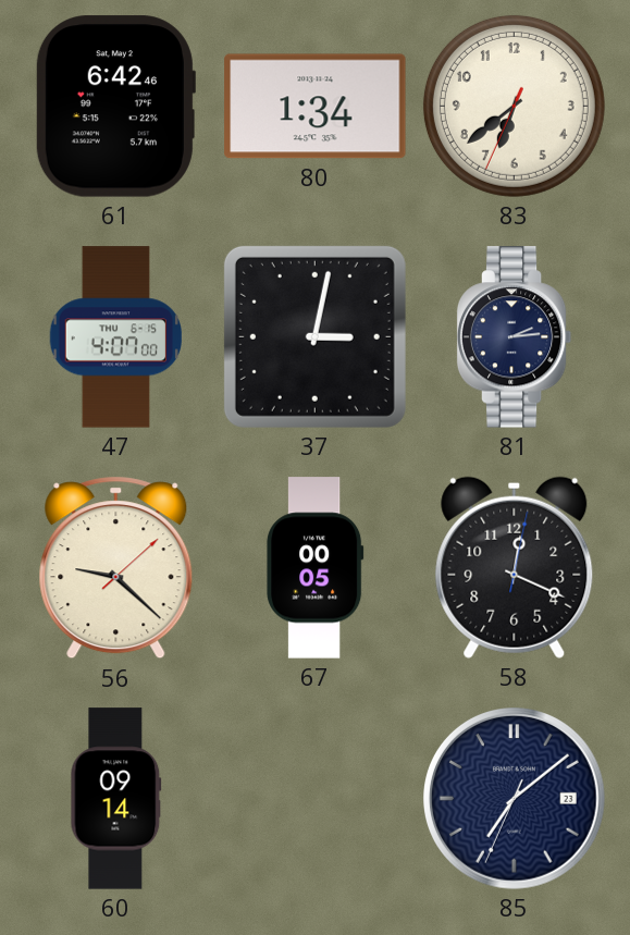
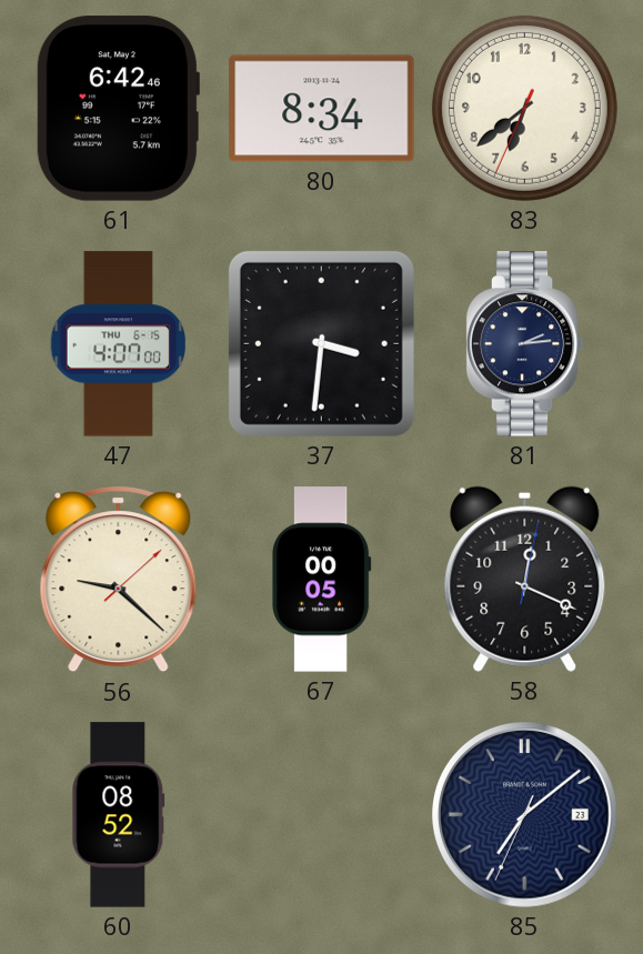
80: 1:34 -> 8:34
37: 3:02 -> 3:31
60: 09:14 -> 08:52
